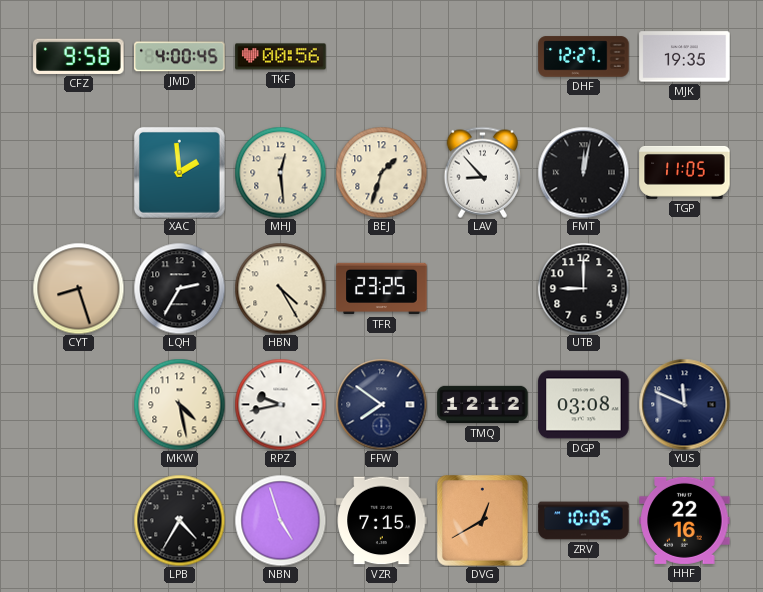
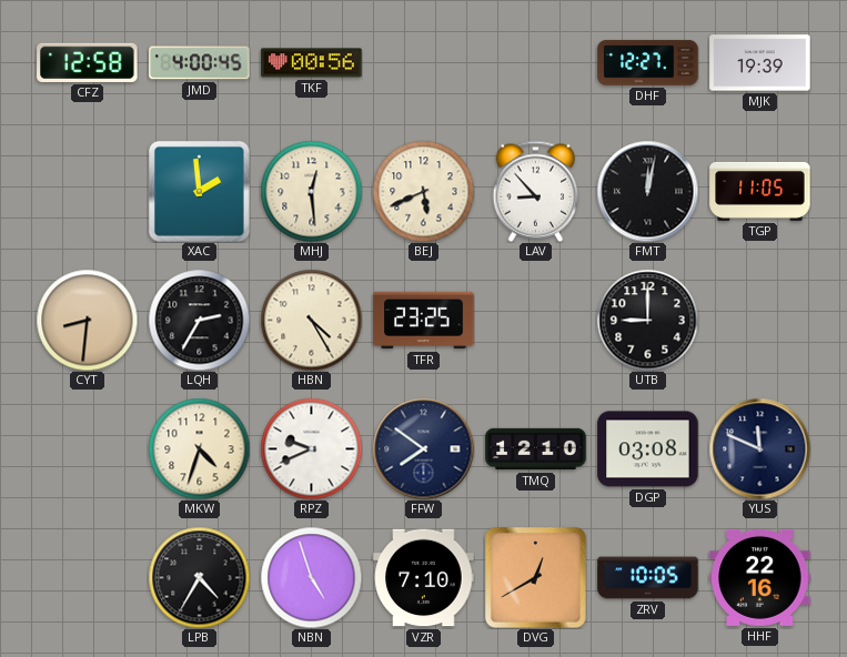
CFZ: 9:58 -> 12:58
MJK: 19:35 -> 19:39
BEJ: 1:33 -> 5:41
CYT: 8:27 -> 8:31
MKW: 4:28 -> 4:33
RPZ: 9:43 -> 9:41
TMQ: 12:12 -> 12:10
VZR: 7:15 -> 7:10
